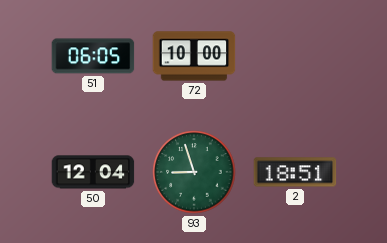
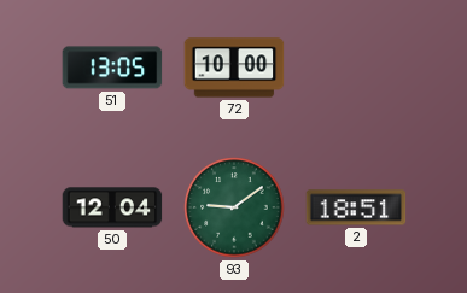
51: 06:05 -> 13:05
93: 8:57 -> 9:09
